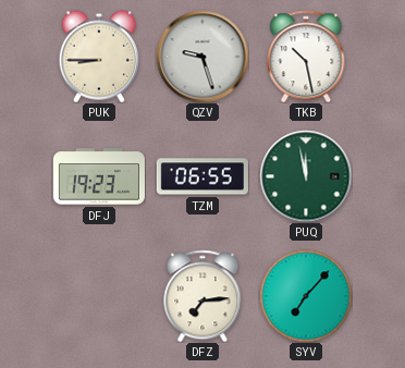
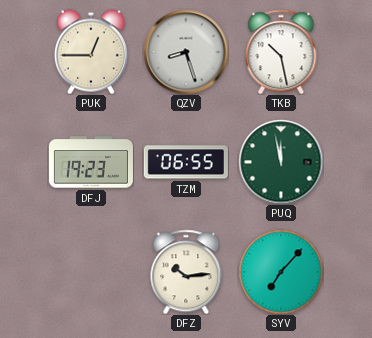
PUK: 8:45 -> 12:45
QZV: 9:27 -> 8:27
DFZ: 7:14 -> 10:14
